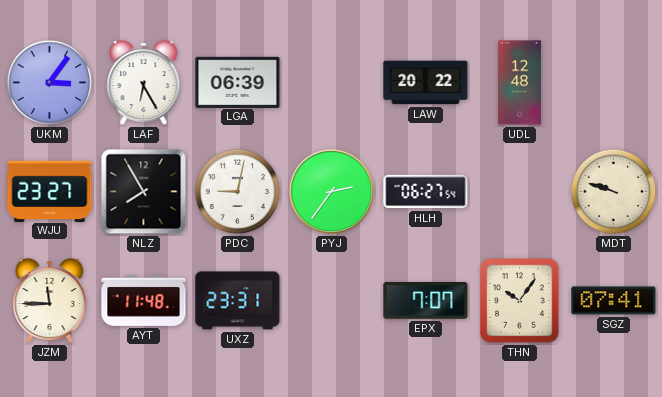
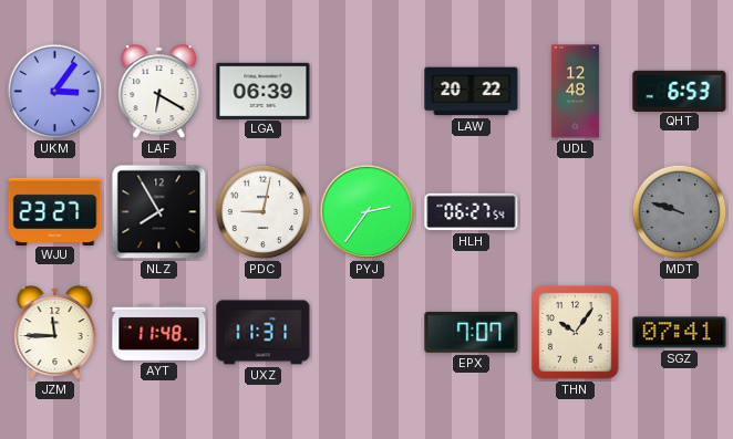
LAF: 6:25 -> 6:20
QHT: none -> 6:53
MDT dial: cream -> grey
UXZ: 23:31 -> 11:31
